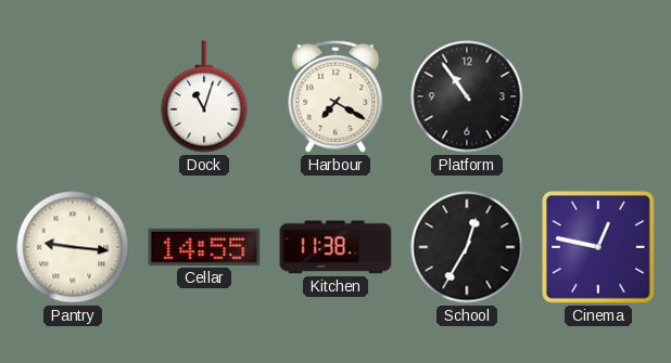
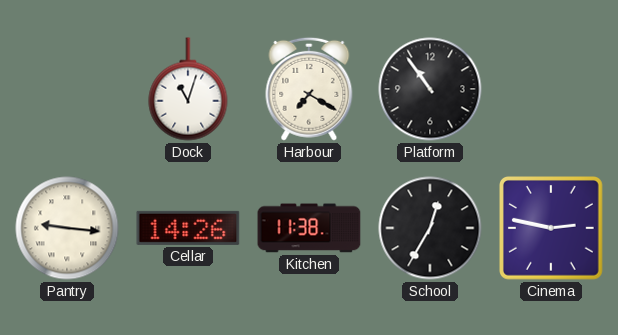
Cellar: 14:55 -> 14:26
Cinema: 12:47 -> 2:47
